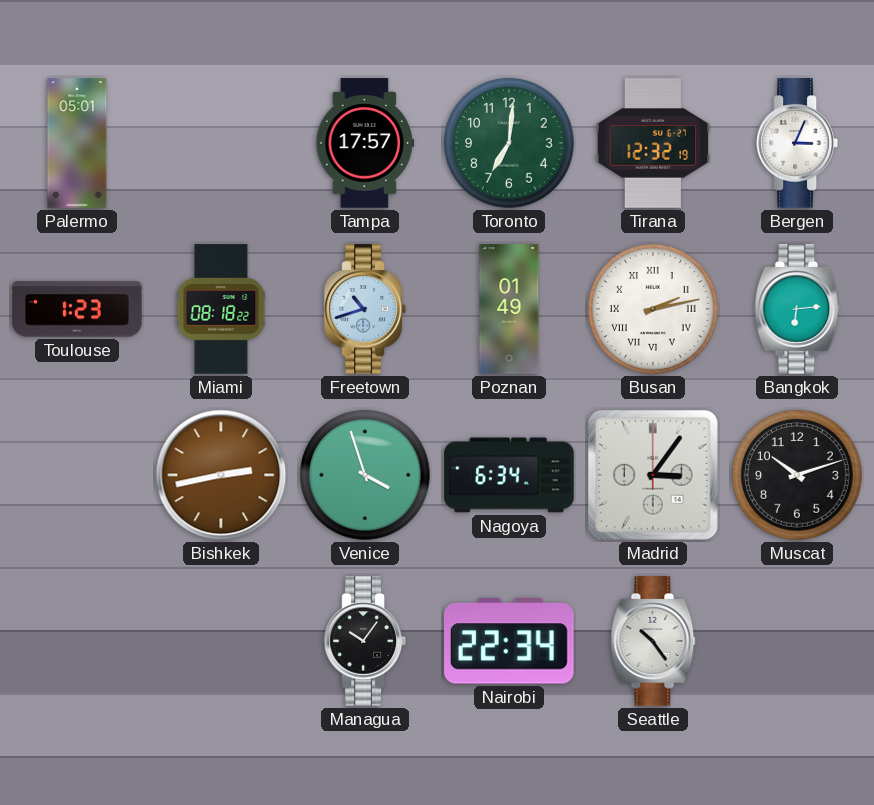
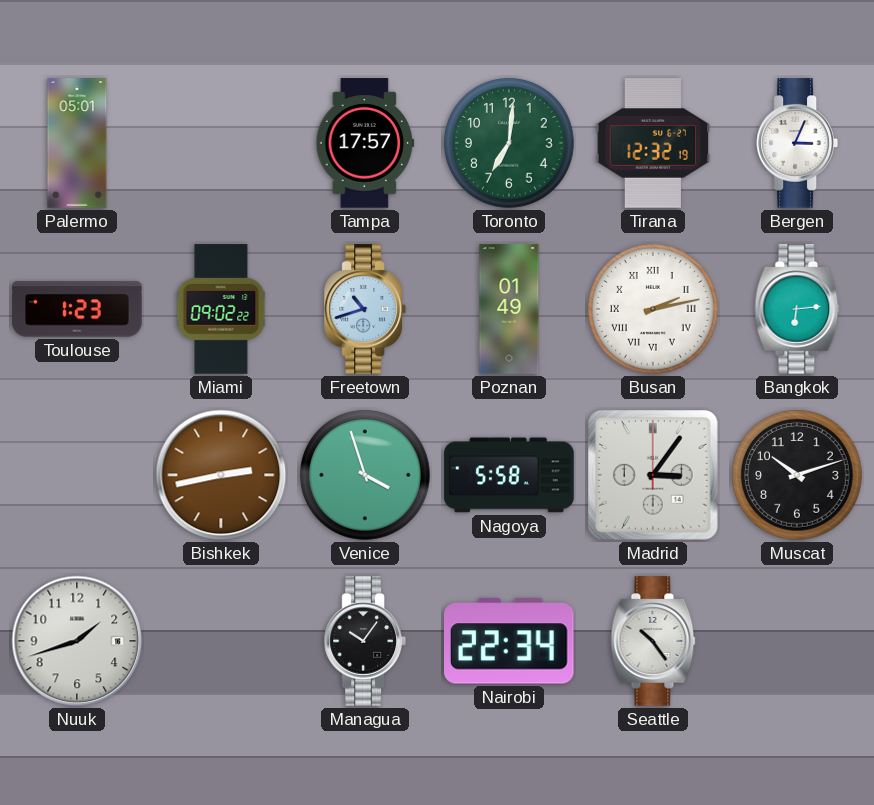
Miami: 08:18 -> 09:02
Nagoya: 6:34 -> 5:58
Nuuk: none -> 1:42
